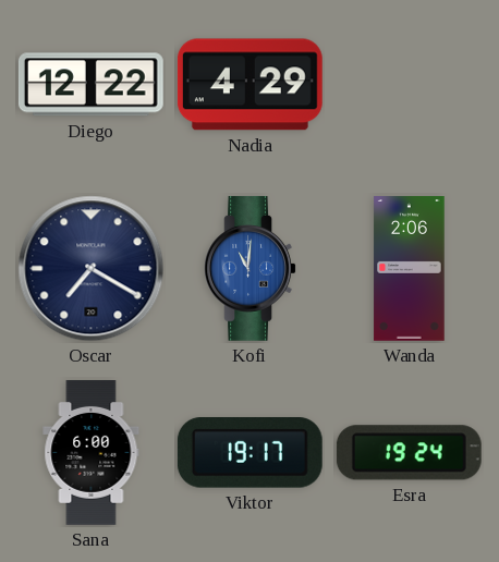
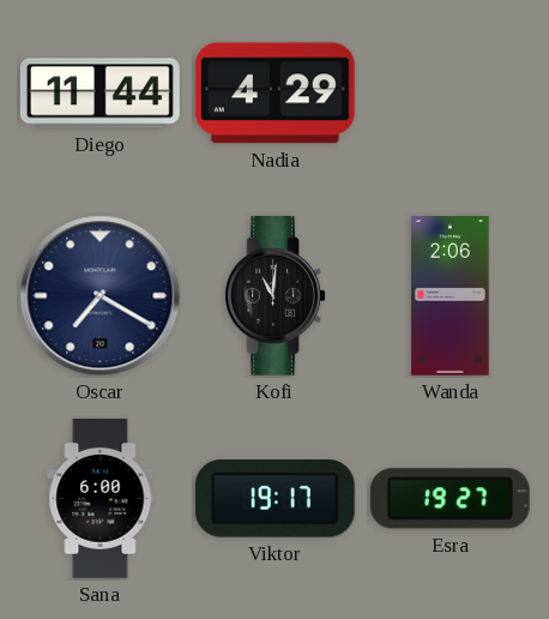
Diego: 12:22 -> 11:44
Kofi dial: blue -> black
Esra: 19:24 -> 19:27
